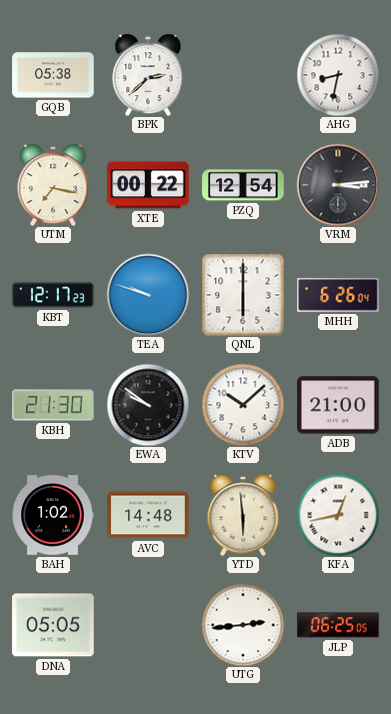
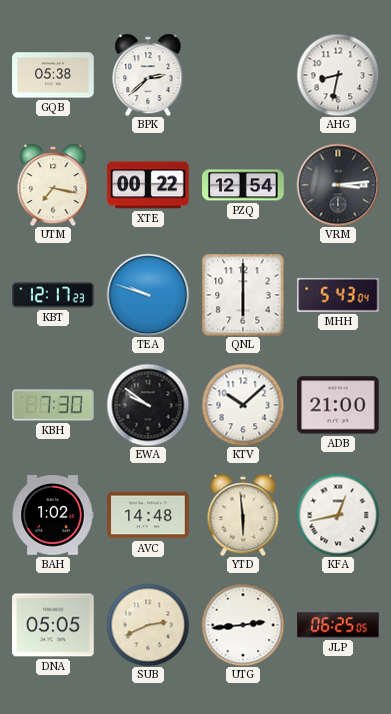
MHH: 6:26 -> 5:43
KBH: 21:30 -> 7:30
SUB: none -> 2:41
